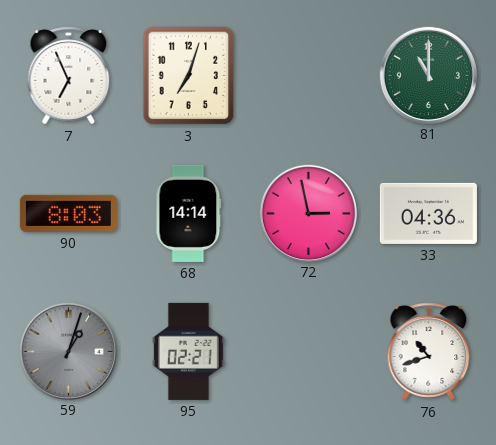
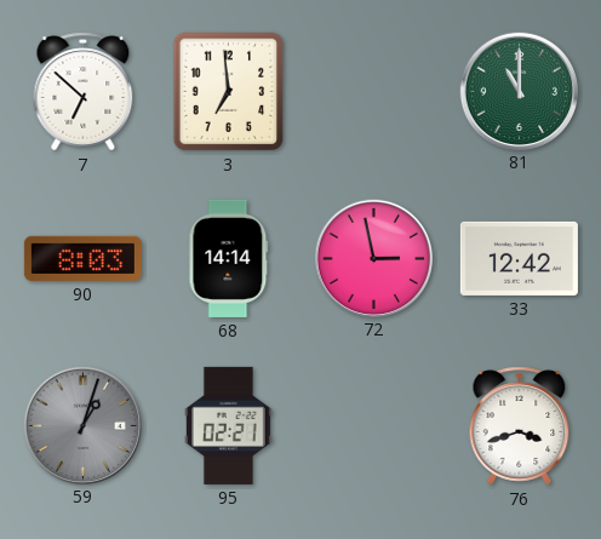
7: 6:56 -> 6:52
3: 7:03 -> 6:59
33: 04:36 -> 12:42
76: 10:42 -> 3:42
